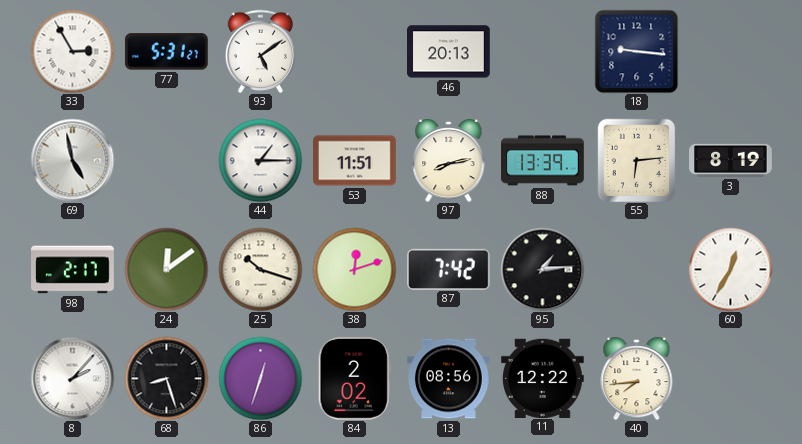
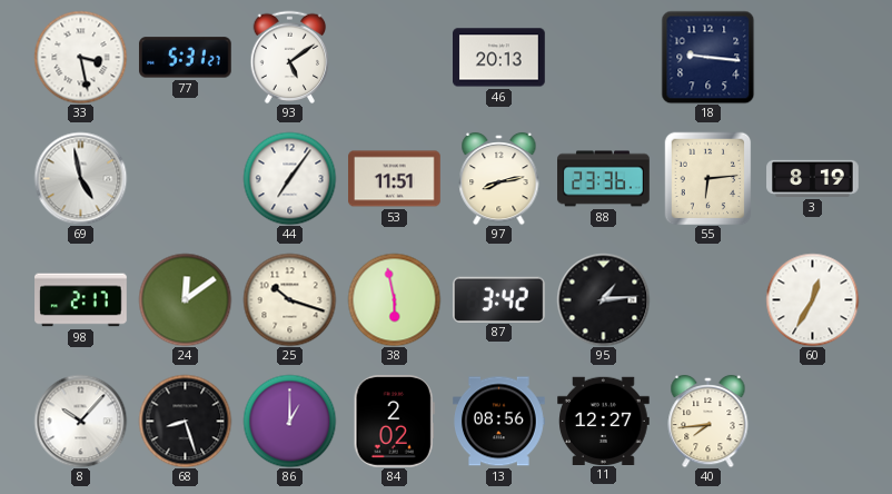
33: 2:55 -> 3:28
44: 1:15 -> 7:06
88: 13:39 -> 23:36
38: 12:12 -> 5:58
87: 7:42 -> 3:42
8: 2:07 -> 10:07
86: 12:33 -> 1:00
11: 12:22 -> 12:27
